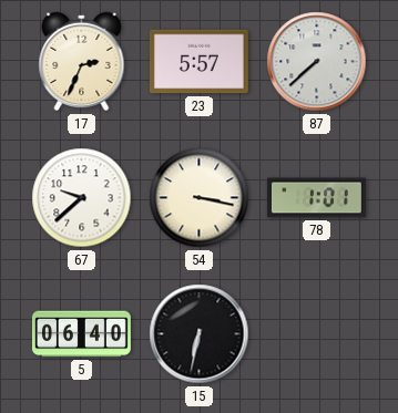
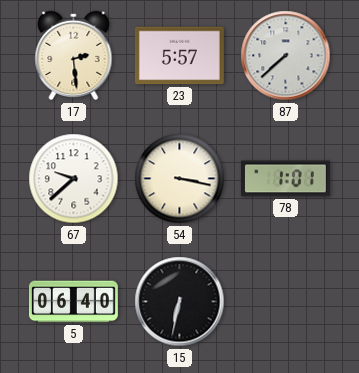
17: 2:34 -> 2:29
